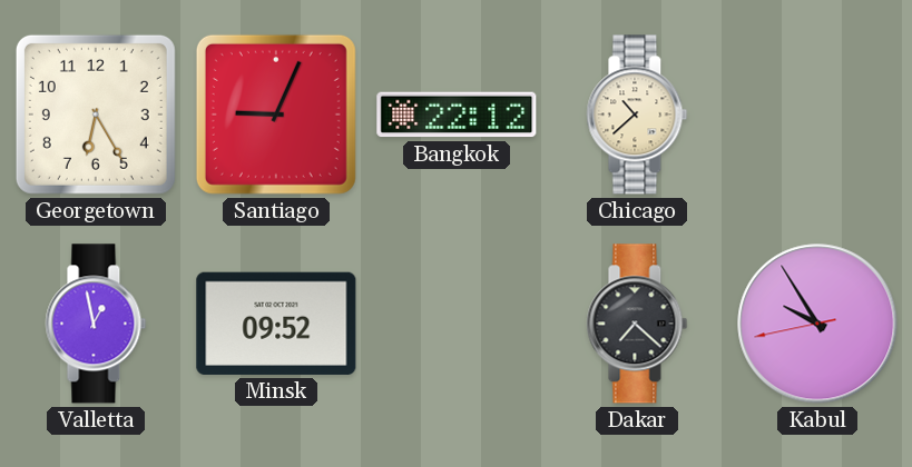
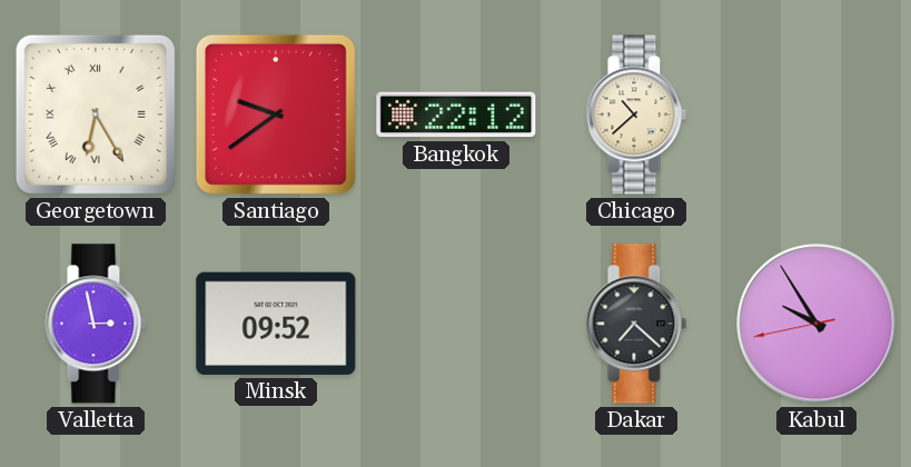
Georgetown numerals: Arabic -> Roman
Santiago: 9:04 -> 9:39
Valletta: 12:58 -> 2:58
